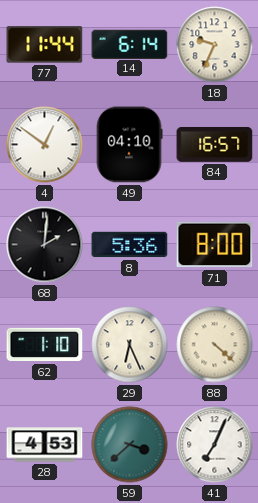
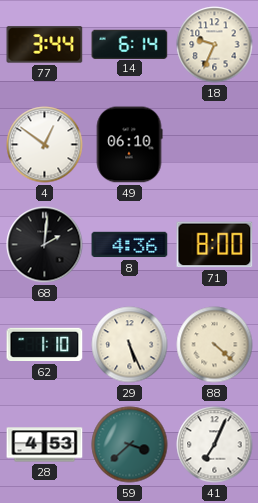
77: 11:44 -> 3:44
49: 04:10 -> 06:10
84: 16:57 -> none
8: 5:36 -> 4:36
29: 6:26 -> 5:26
